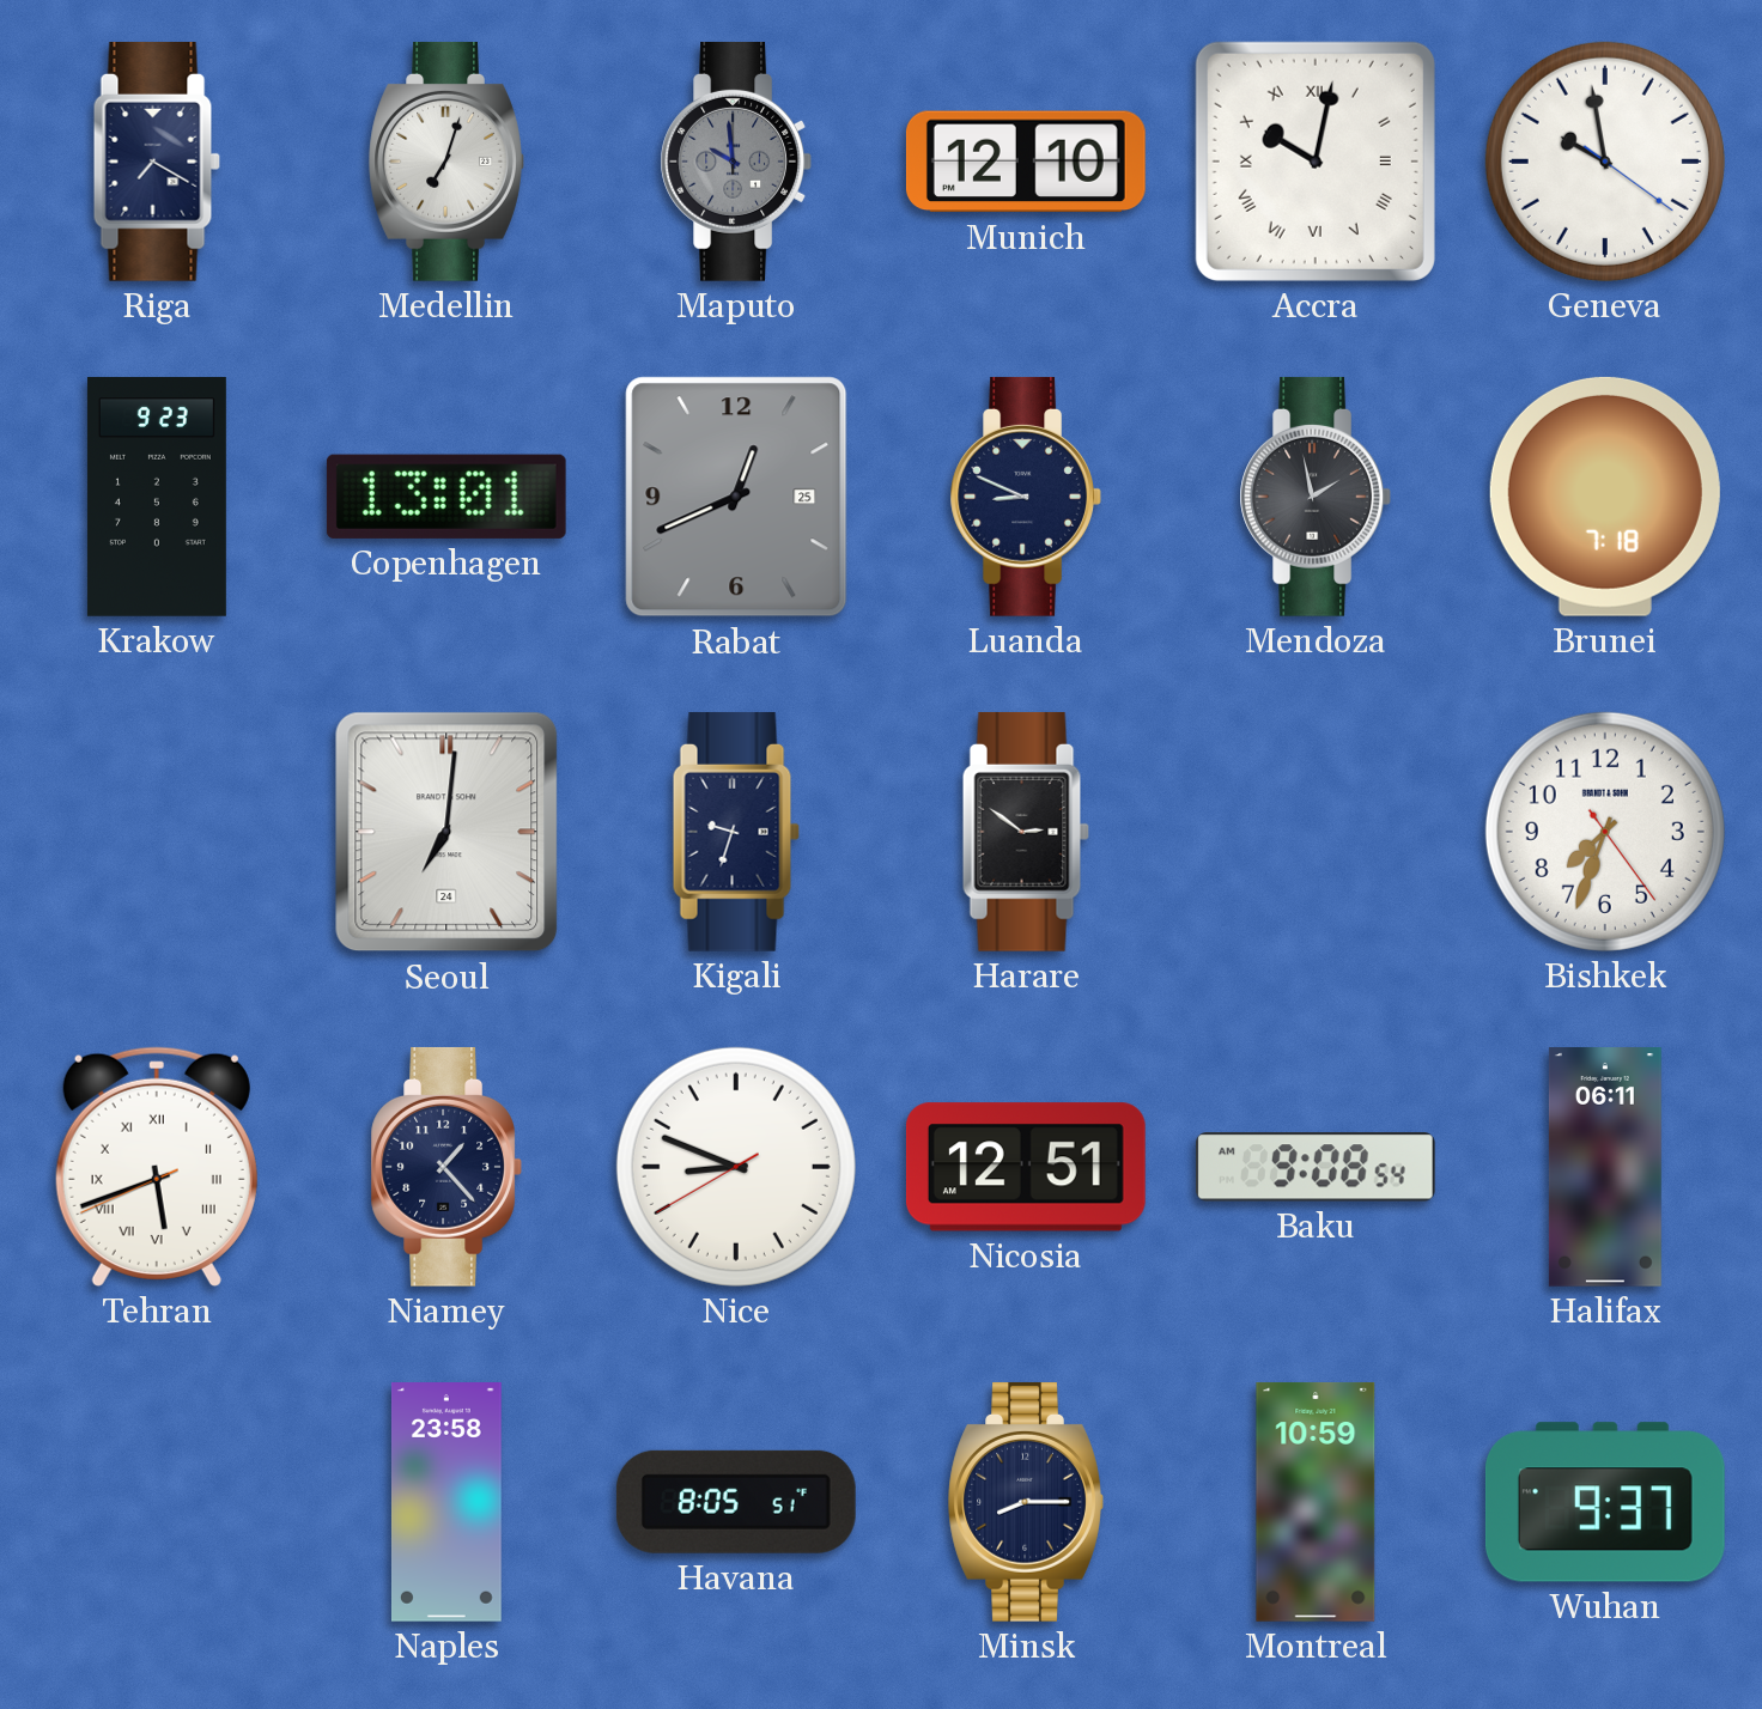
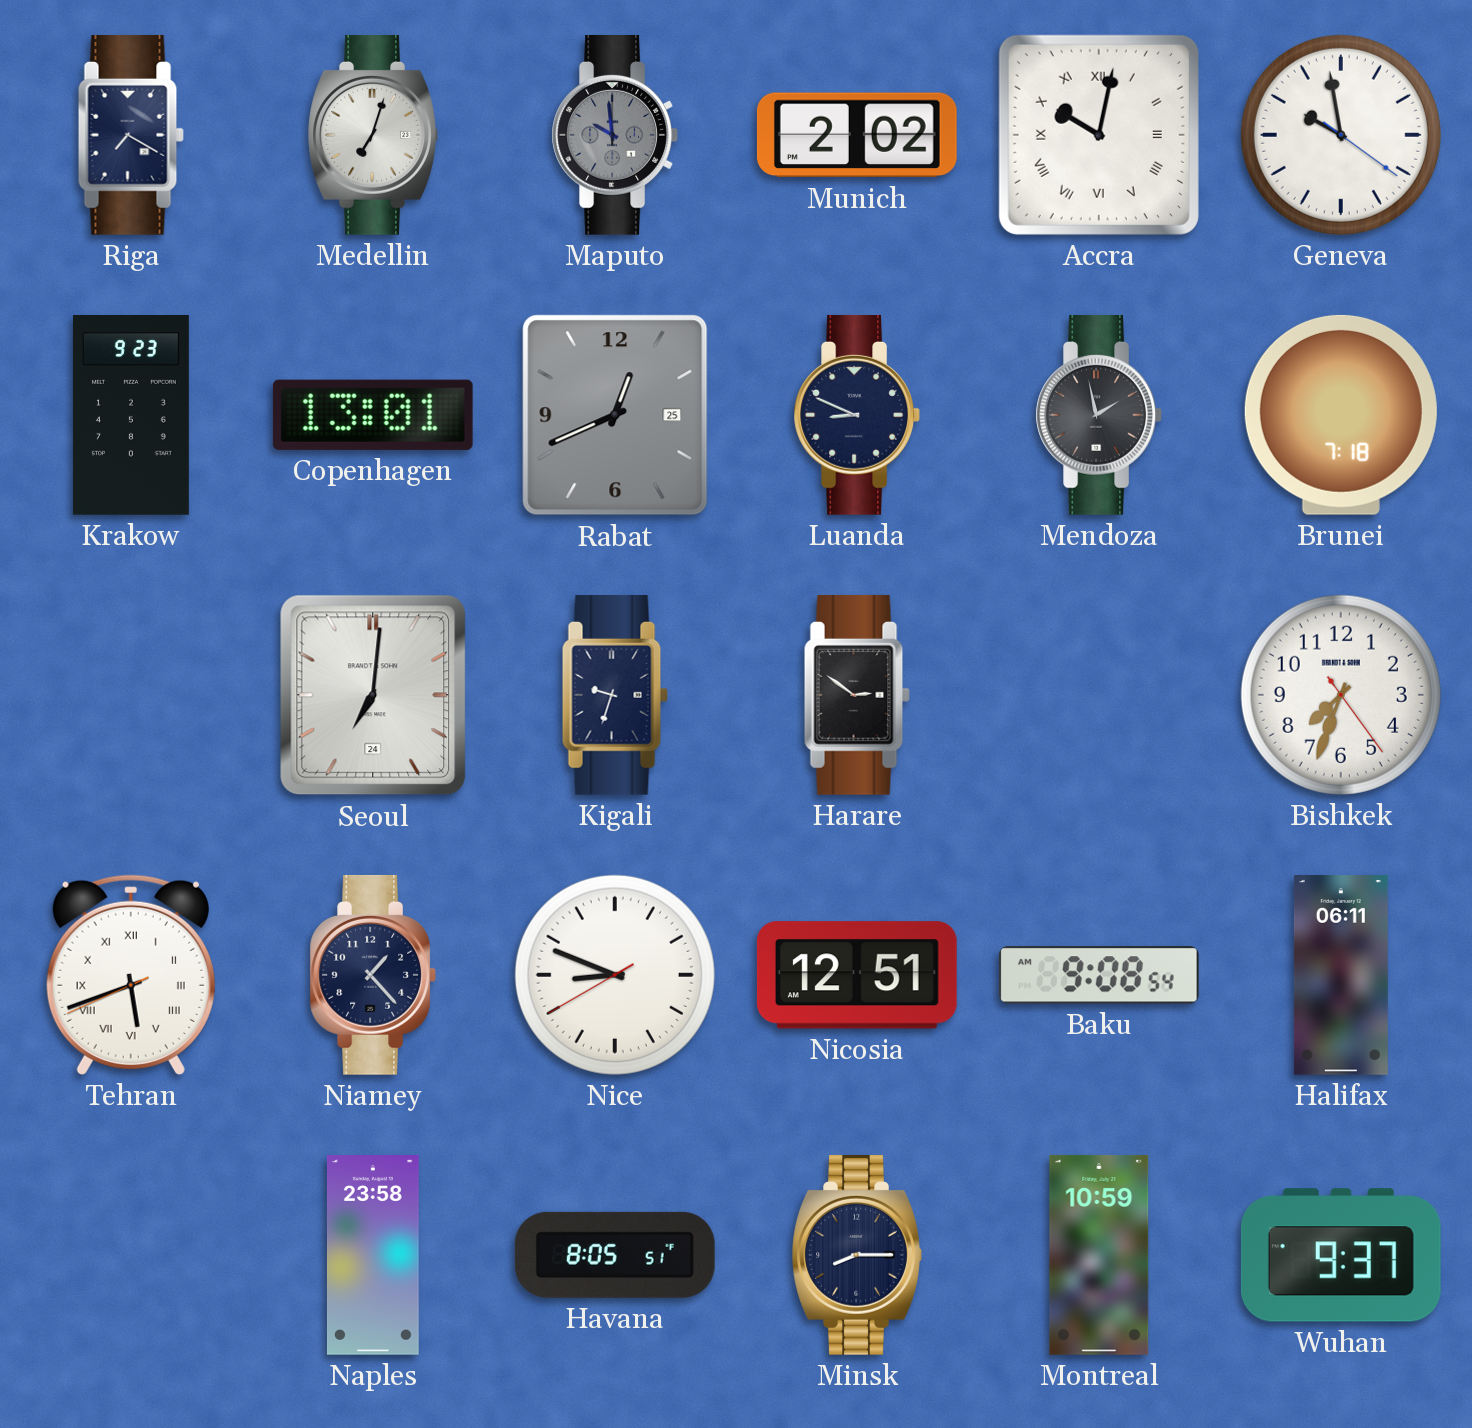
Munich: 12:10 -> 2:02
